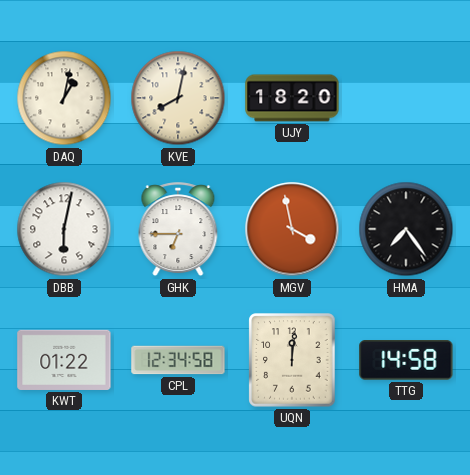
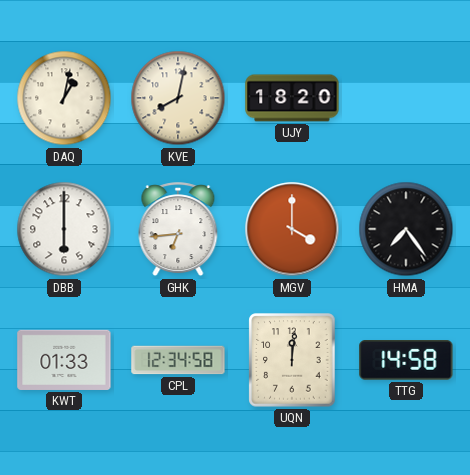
DBB: 6:02 -> 6:00
GHK: 6:45 -> 6:44
MGV: 3:58 -> 4:00
KWT: 01:22 -> 01:33
